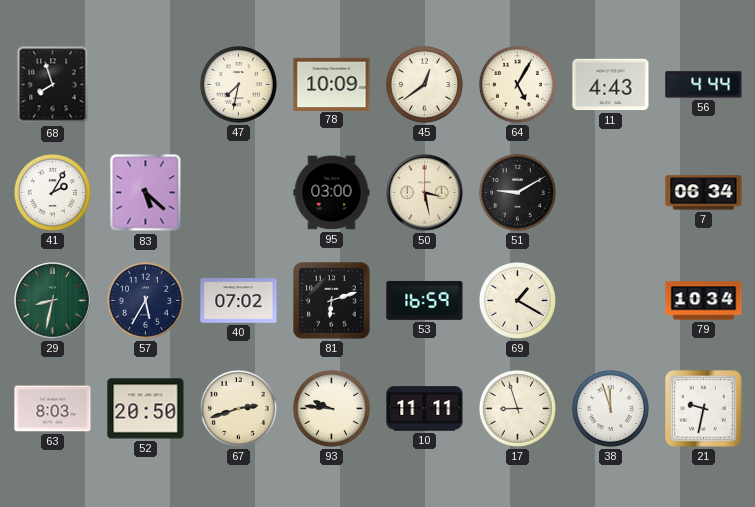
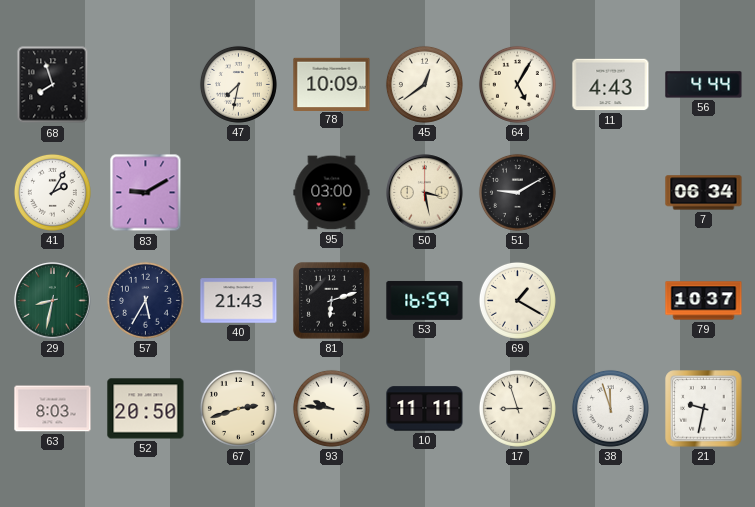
83: 5:22 -> 9:10
40: 07:02 -> 21:43
79: 10:34 -> 10:37
